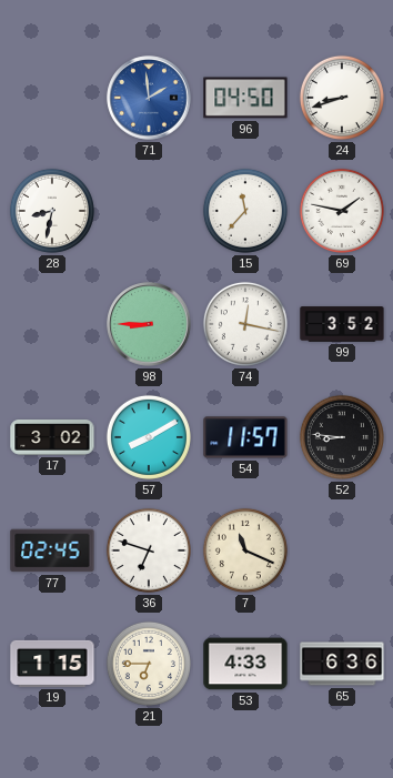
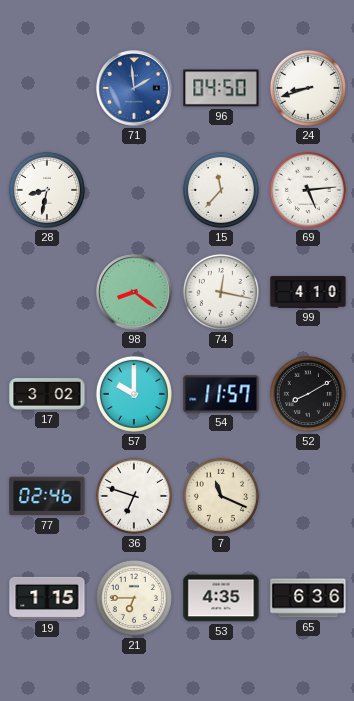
69: 1:47 -> 5:14
98: 8:45 -> 8:21
99: 3:52 -> 4:10
57: 8:10 -> 10:00
52: 8:46 -> 8:10
77: 02:45 -> 02:46
53: 4:33 -> 4:35
